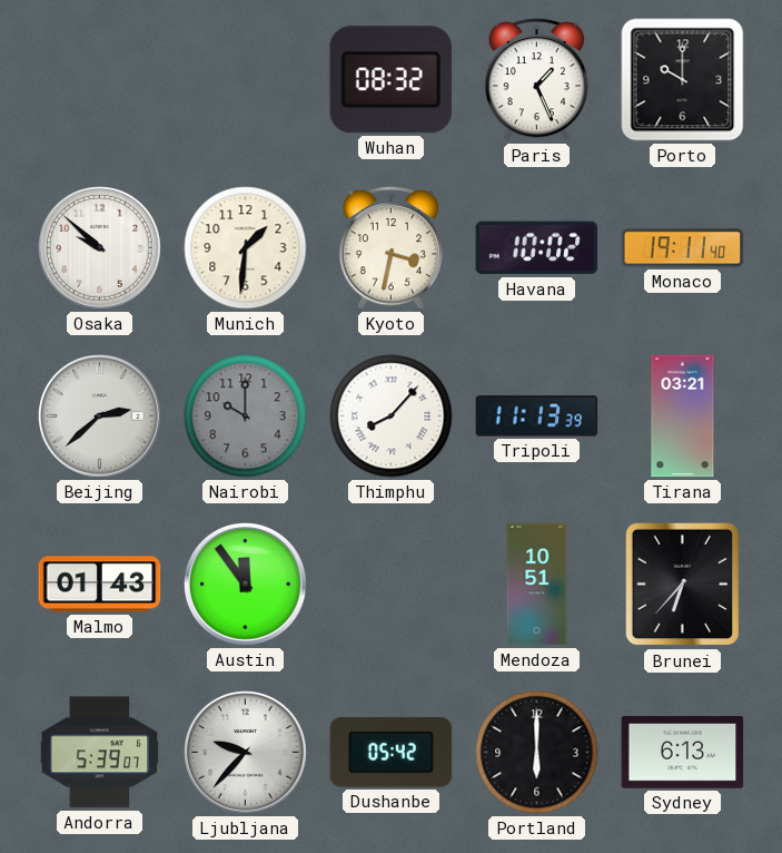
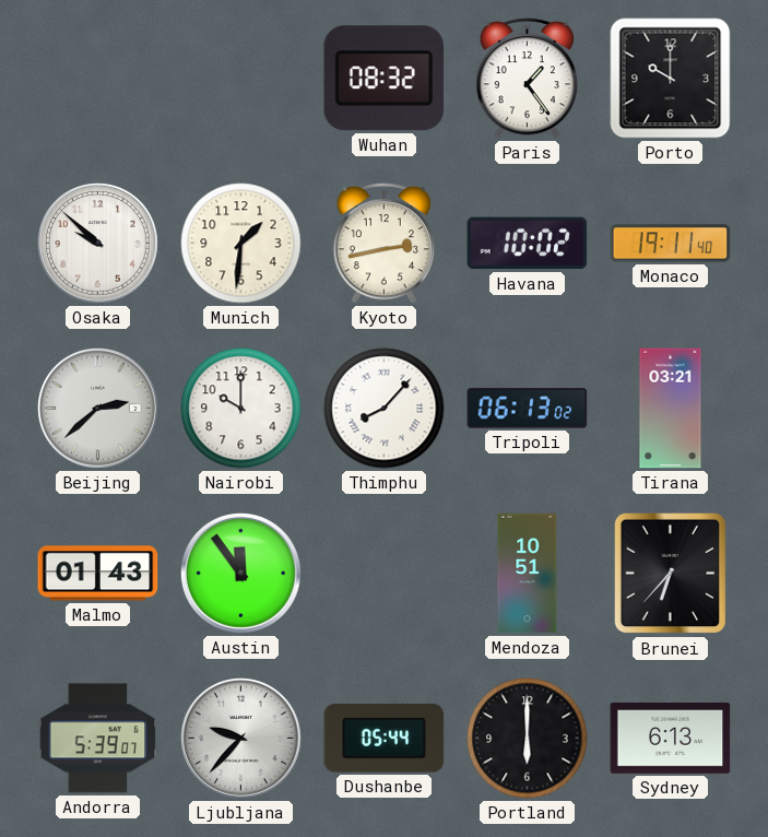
Paris: 1:26 -> 1:24
Kyoto: 3:32 -> 2:43
Nairobi dial: grey -> white
Tripoli: 11:13 -> 06:13
Dushanbe: 05:42 -> 05:44
